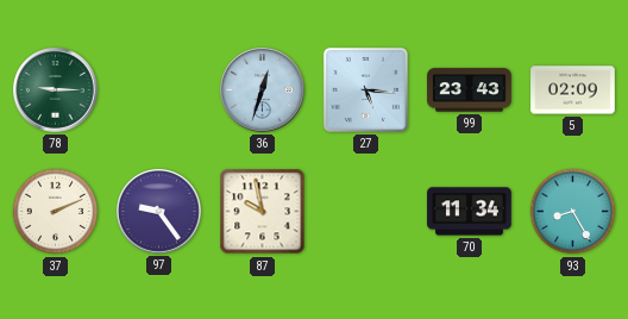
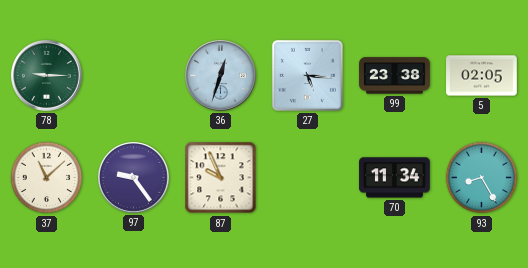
99: 23:43 -> 23:38
5: 02:09 -> 02:05
37: 2:11 -> 11:08
87: 9:58 -> 9:56
